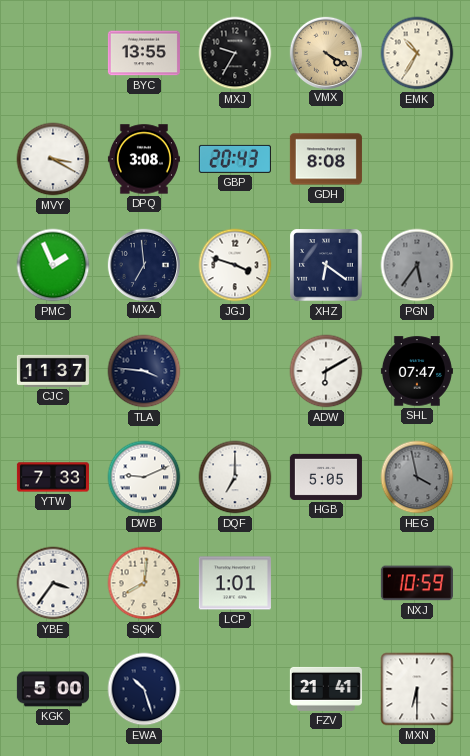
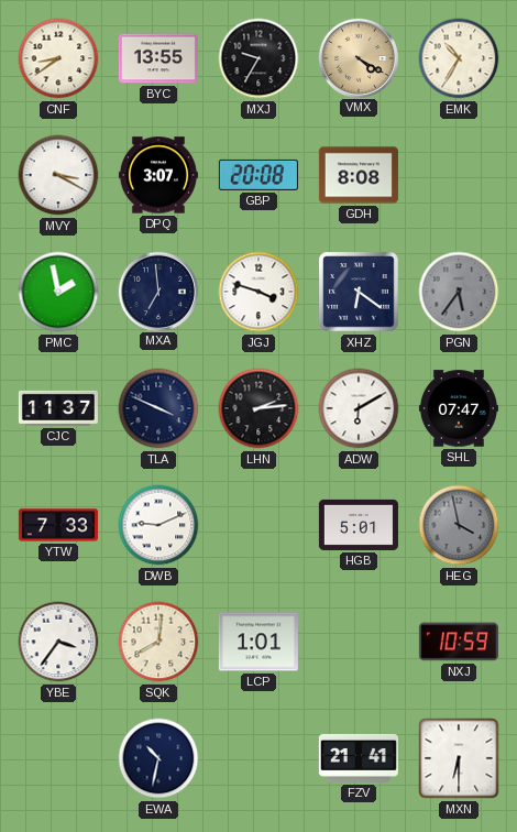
CNF: none -> 8:39
DPQ: 3:08 -> 3:07
GBP: 20:43 -> 20:08
PMC: 1:56 -> 1:58
TLA: 3:46 -> 3:49
LHN: none -> 2:14
DQF: 7:00 -> none
HGB: 5:05 -> 5:01
KGK: 5:00 -> none
EWA: 10:27 -> 10:32
